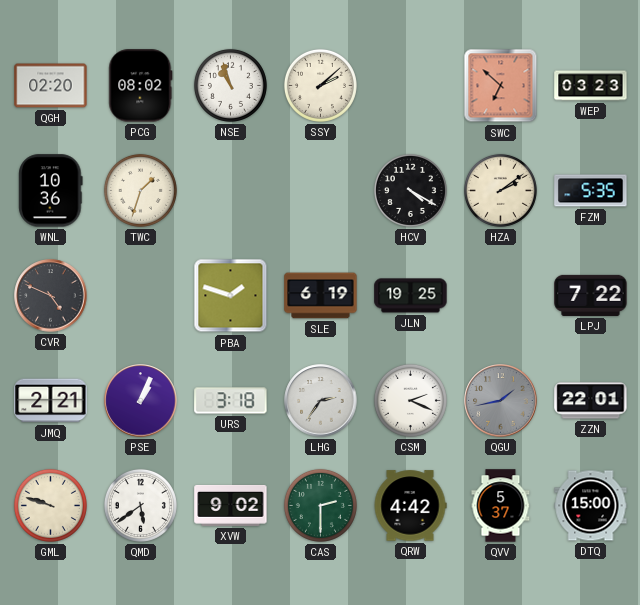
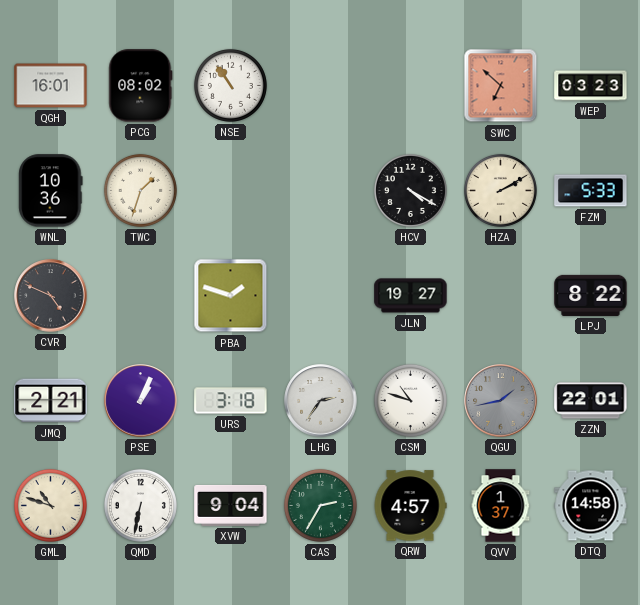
QGH: 02:20 -> 16:01
NSE: 10:57 -> 10:54
SSY: 2:08 -> none
HZA: 2:09 -> 2:10
FZM: 5:35 -> 5:33
SLE: 6:19 -> none
JLN: 19:25 -> 19:27
LPJ: 7:22 -> 8:22
CSM: 2:19 -> 10:48
GML: 9:48 -> 10:48
QMD: 5:39 -> 6:32
XVW: 9:02 -> 9:04
CAS: 2:30 -> 2:35
QRW: 4:42 -> 4:57
QVV: 5:37 -> 1:37
DTQ: 15:00 -> 14:58
